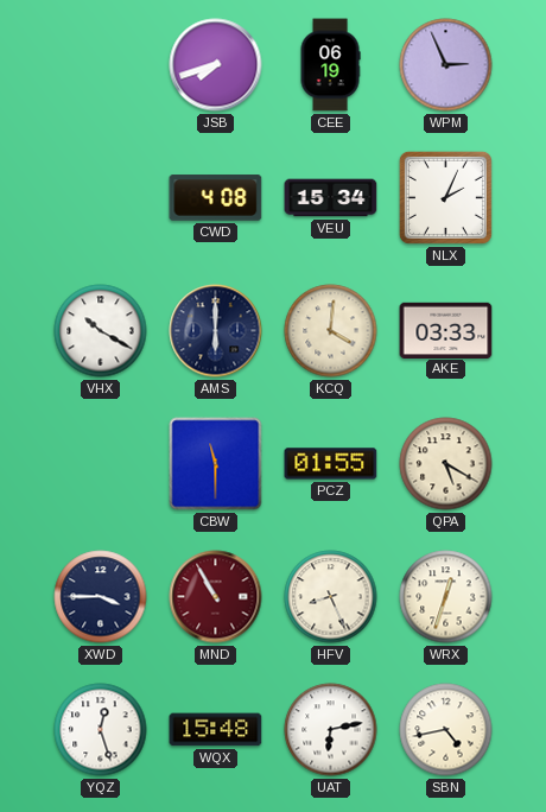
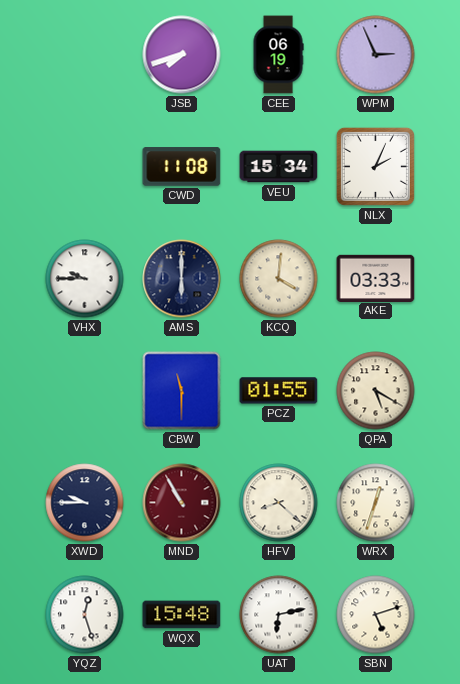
CWD: 4:08 -> 11:08
VHX: 10:20 -> 9:45
XWD: 3:45 -> 9:45
HFV: 8:26 -> 8:22
SBN: 4:43 -> 5:12
